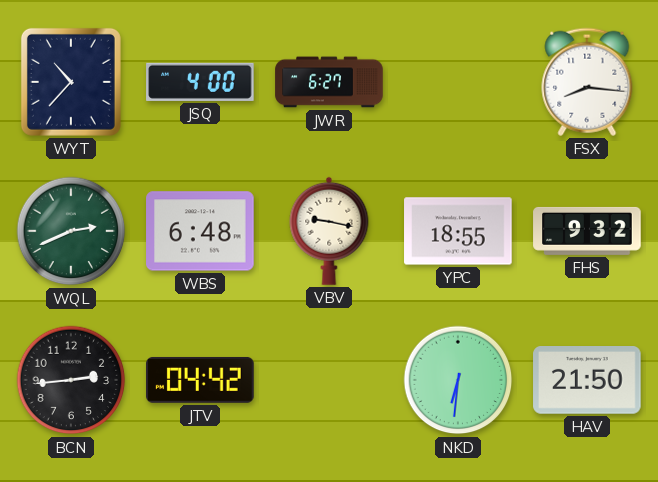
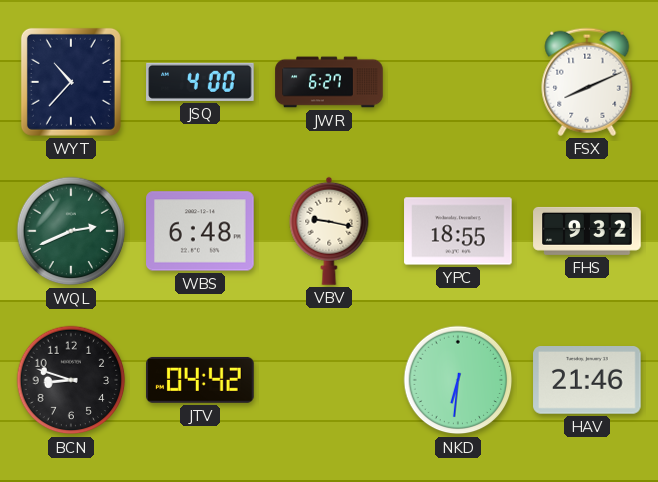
FSX: 8:16 -> 8:11
BCN: 2:44 -> 8:48
HAV: 21:50 -> 21:46
